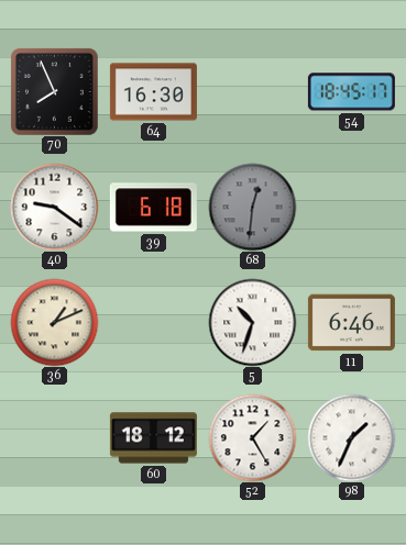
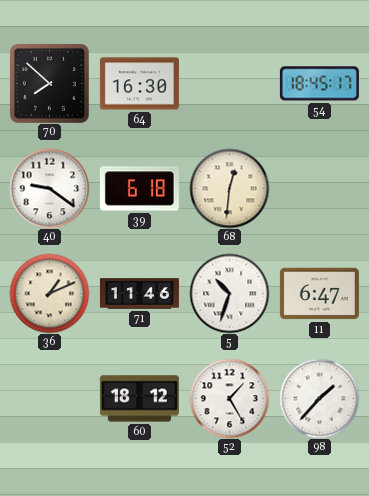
70: 7:56 -> 7:52
68 dial: grey -> cream
71: none -> 11:46
11: 6:46 -> 6:47
98: 1:34 -> 1:37
